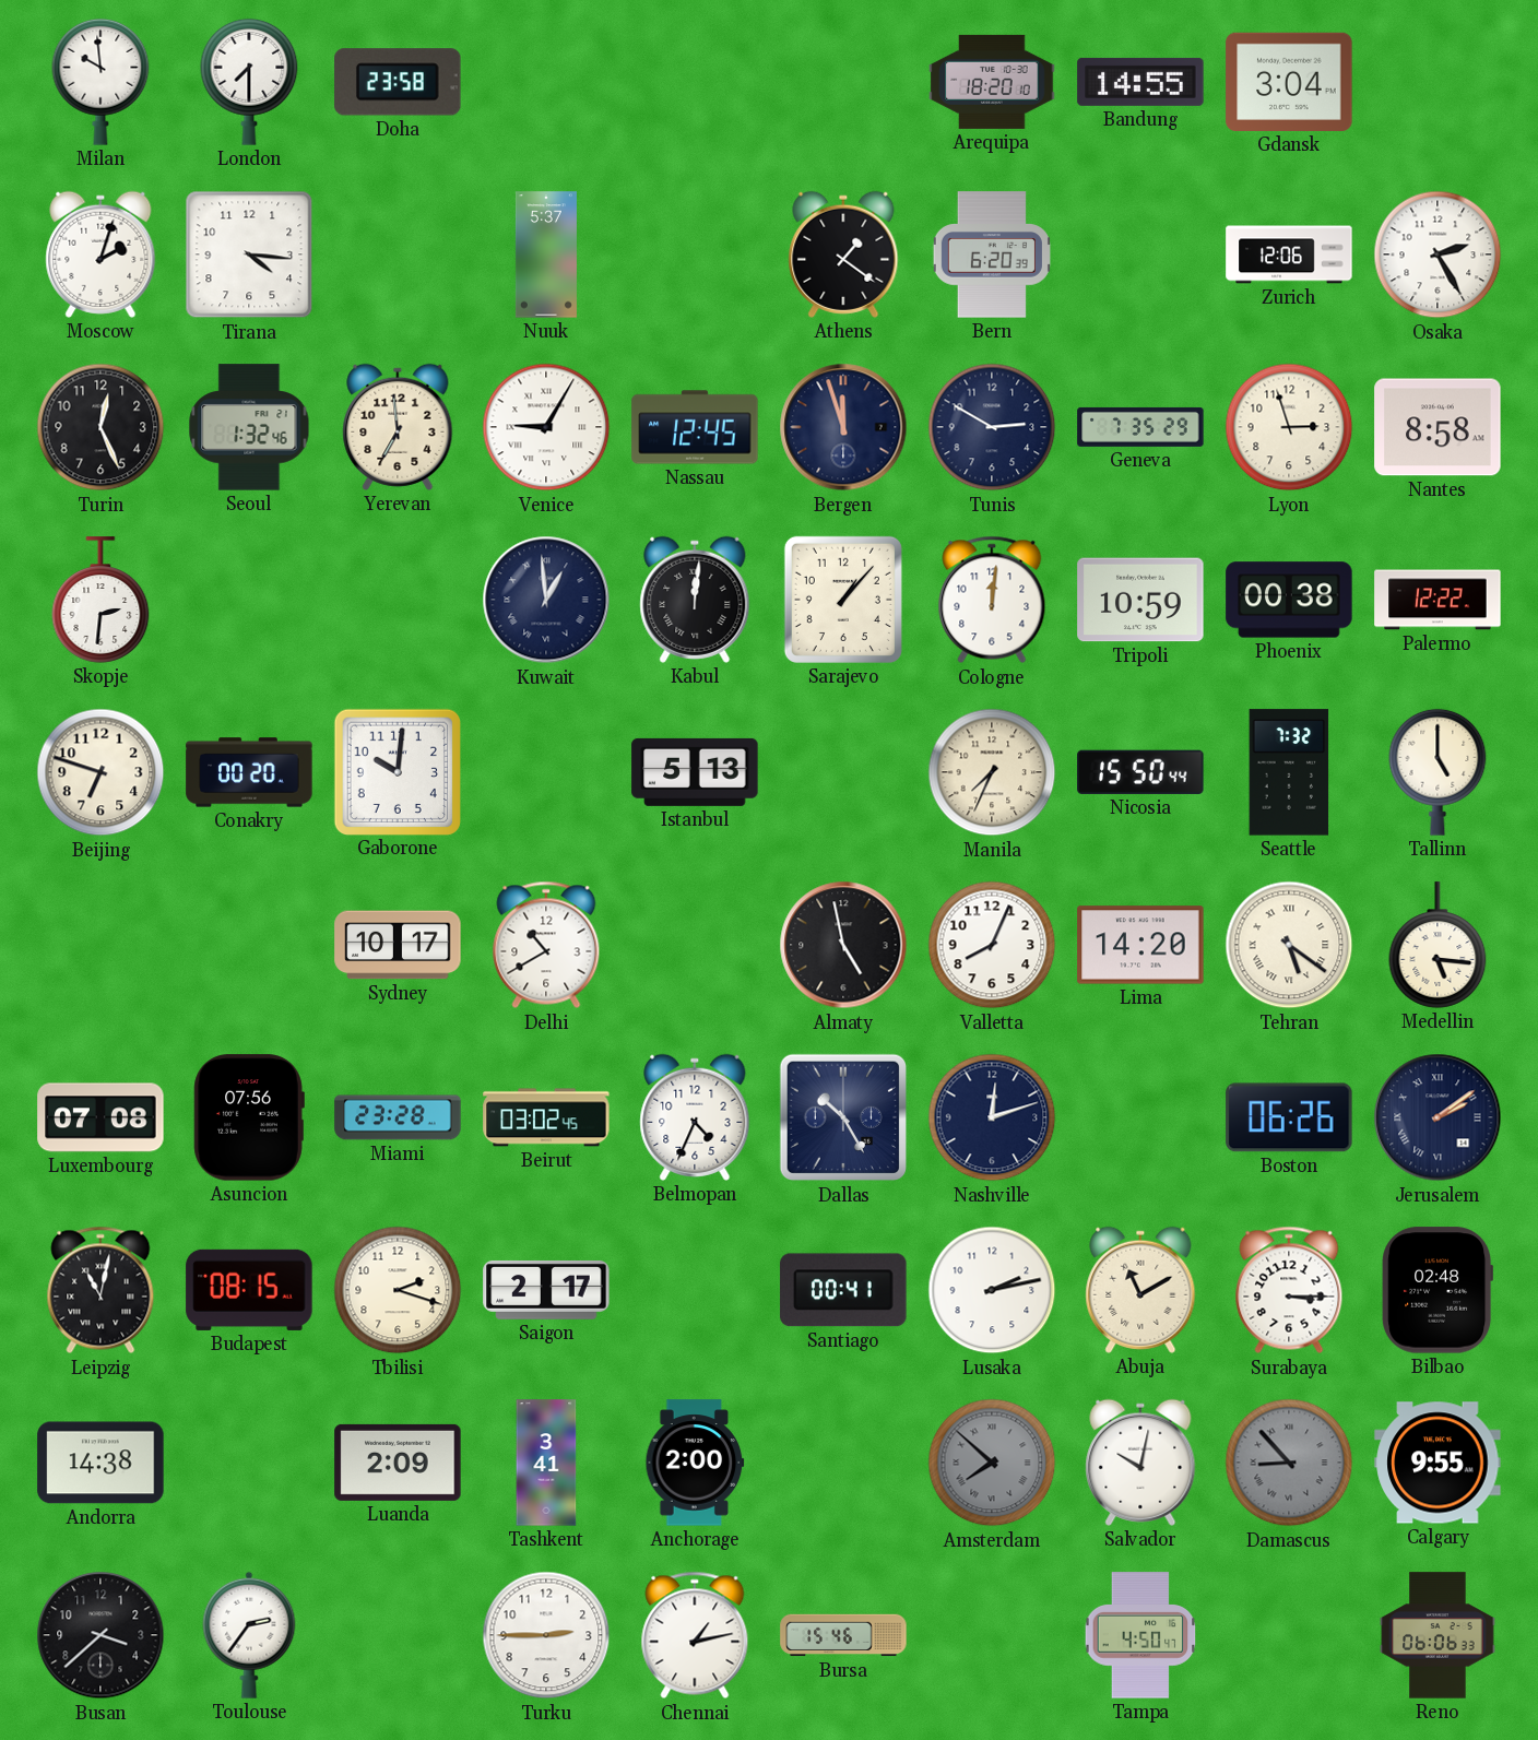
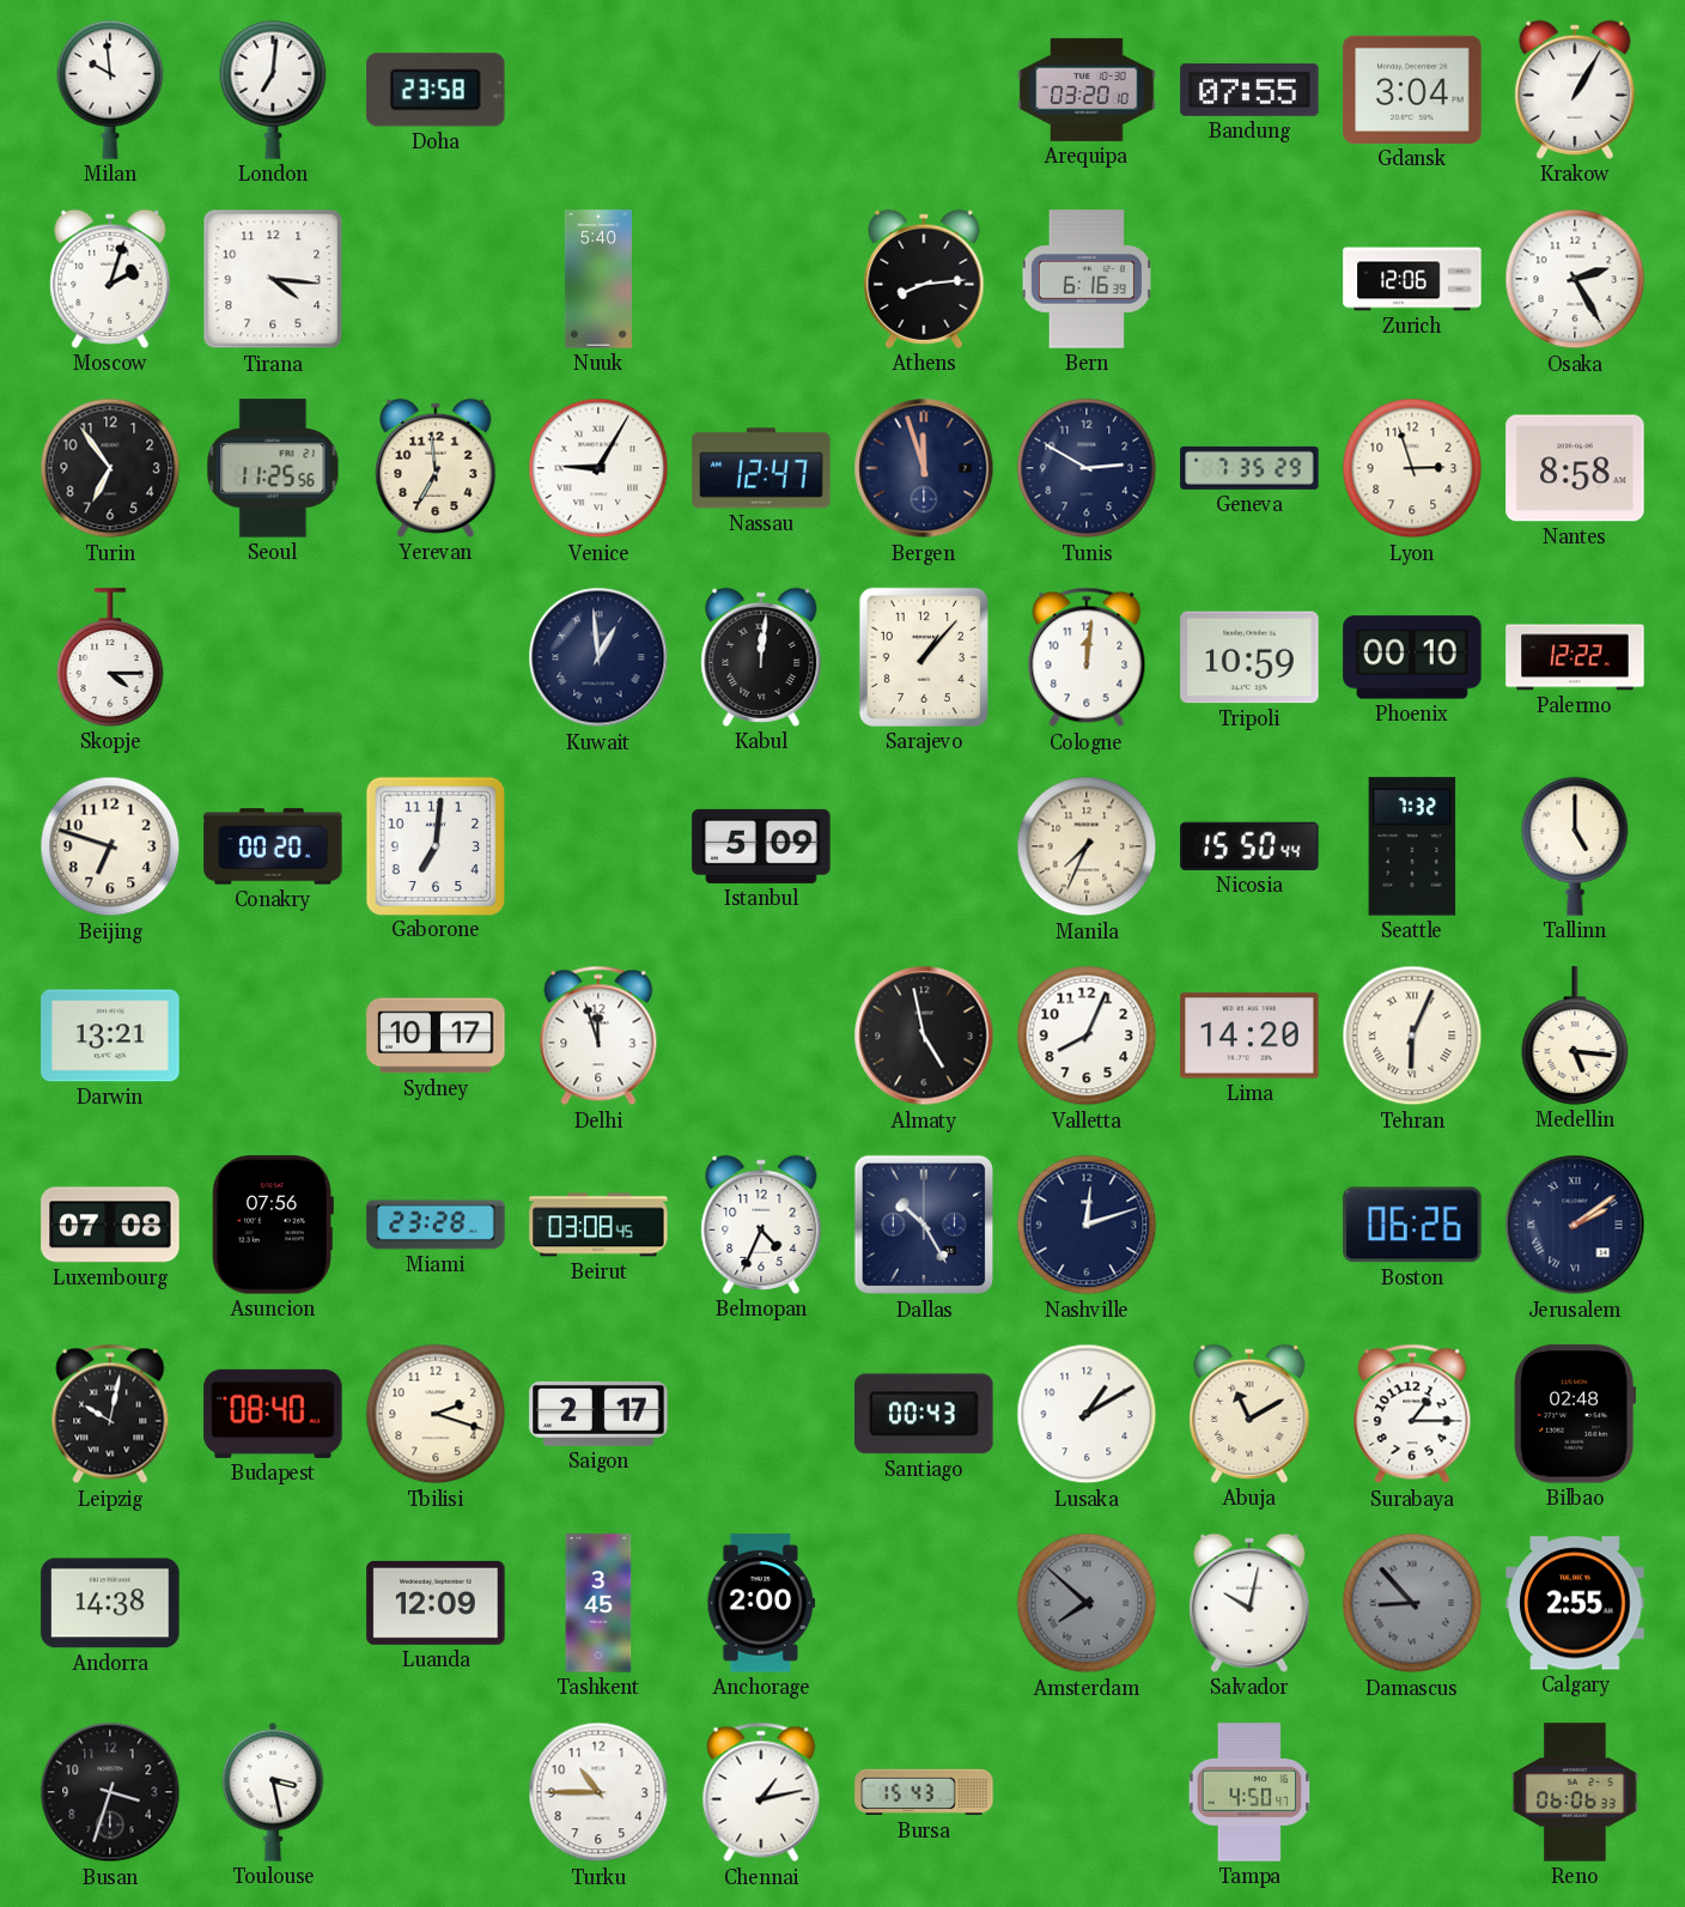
London: 7:30 -> 7:01
Arequipa: 18:20 -> 03:20
Bandung: 14:55 -> 07:55
Krakow: none -> 1:05
Nuuk: 5:37 -> 5:40
Athens: 1:21 -> 8:14
Bern: 6:20 -> 6:16
Turin: 12:26 -> 6:54
Seoul: 1:32 -> 11:25
Nassau: 12:45 -> 12:47
Skopje: 2:31 -> 4:15
Phoenix: 00:38 -> 00:10
Gaborone: 10:01 -> 7:01
Istanbul: 5:13 -> 5:09
Darwin: none -> 13:21
Delhi: 10:40 -> 11:57
Tehran: 5:21 -> 6:04
Beirut: 03:02 -> 03:08
Leipzig: 11:02 -> 10:02
Budapest: 08:15 -> 08:40
Santiago: 00:41 -> 00:43
Lusaka: 2:13 -> 1:10
Surabaya: 3:15 -> 1:15
Luanda: 2:09 -> 12:09
Tashkent: 3:41 -> 3:45
Calgary: 9:55 -> 2:55
Busan: 3:38 -> 3:33
Toulouse: 2:36 -> 3:28
Turku: 2:45 -> 10:45
Bursa: 15:46 -> 15:43
